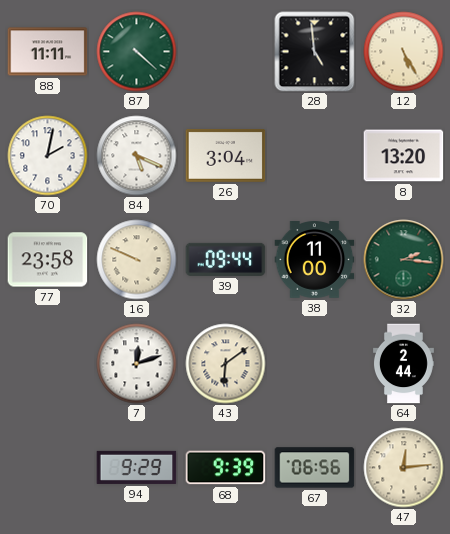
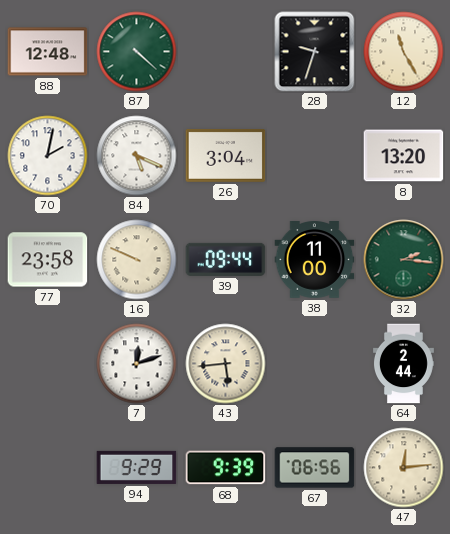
88: 11:11 -> 12:48
28: 4:59 -> 9:33
12: 5:25 -> 11:25
43: 6:09 -> 5:44
